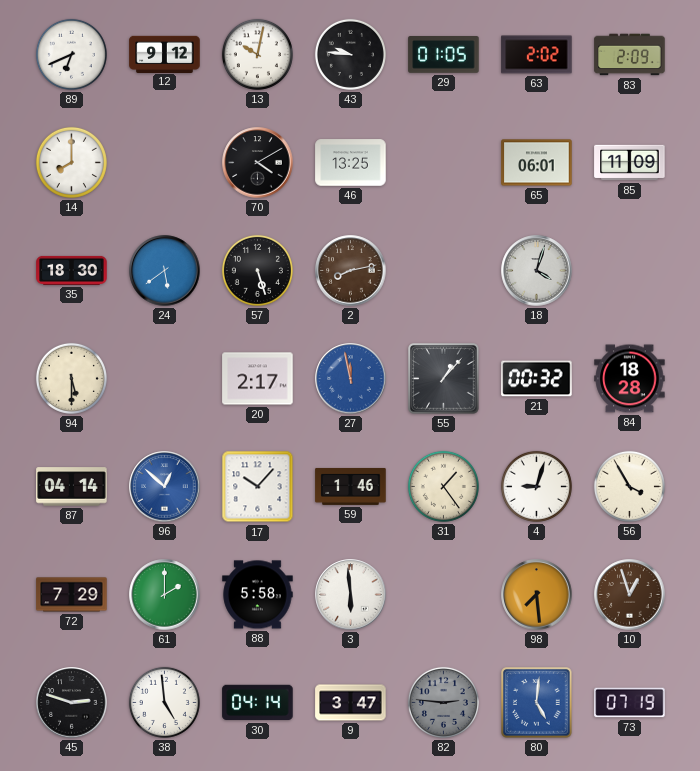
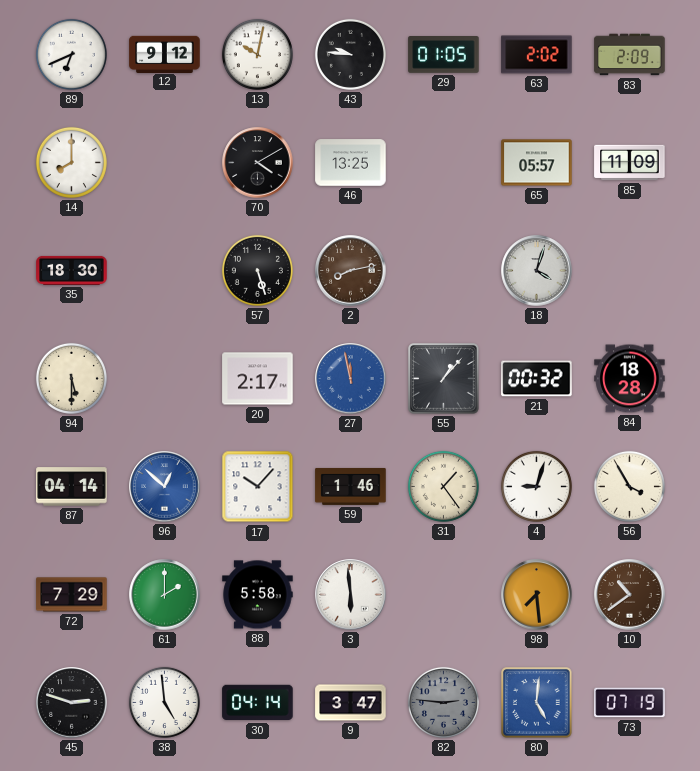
65: 06:01 -> 05:57
24: 5:39 -> none
10: 12:57 -> 10:39
